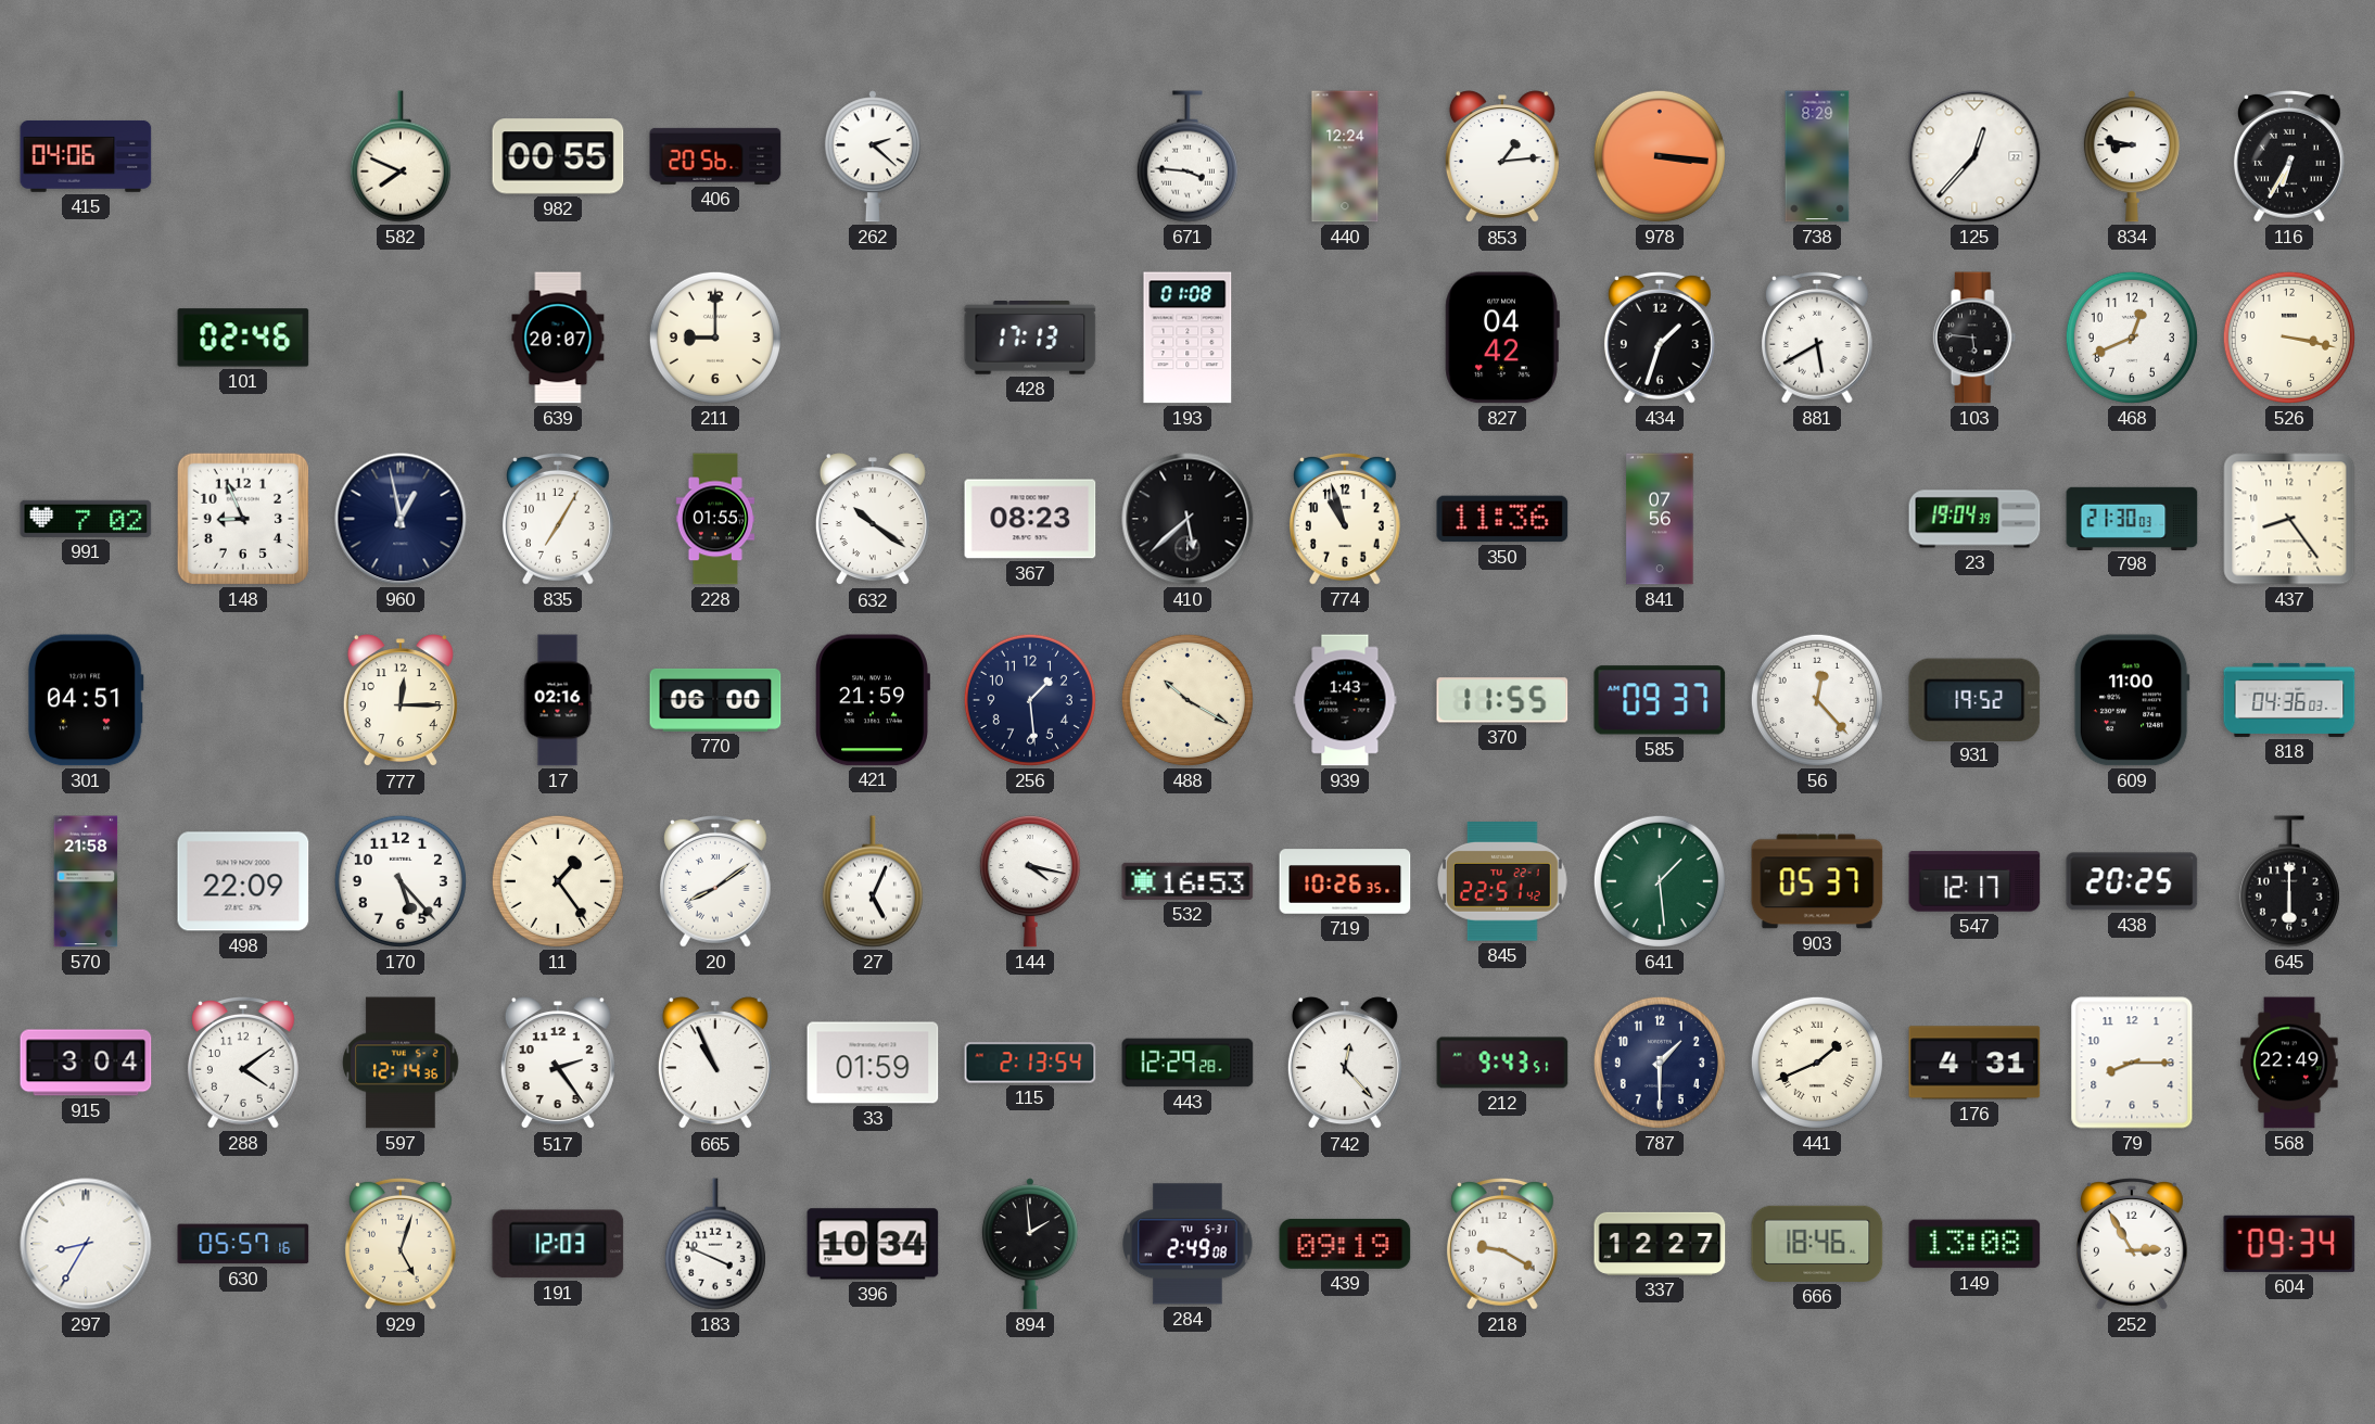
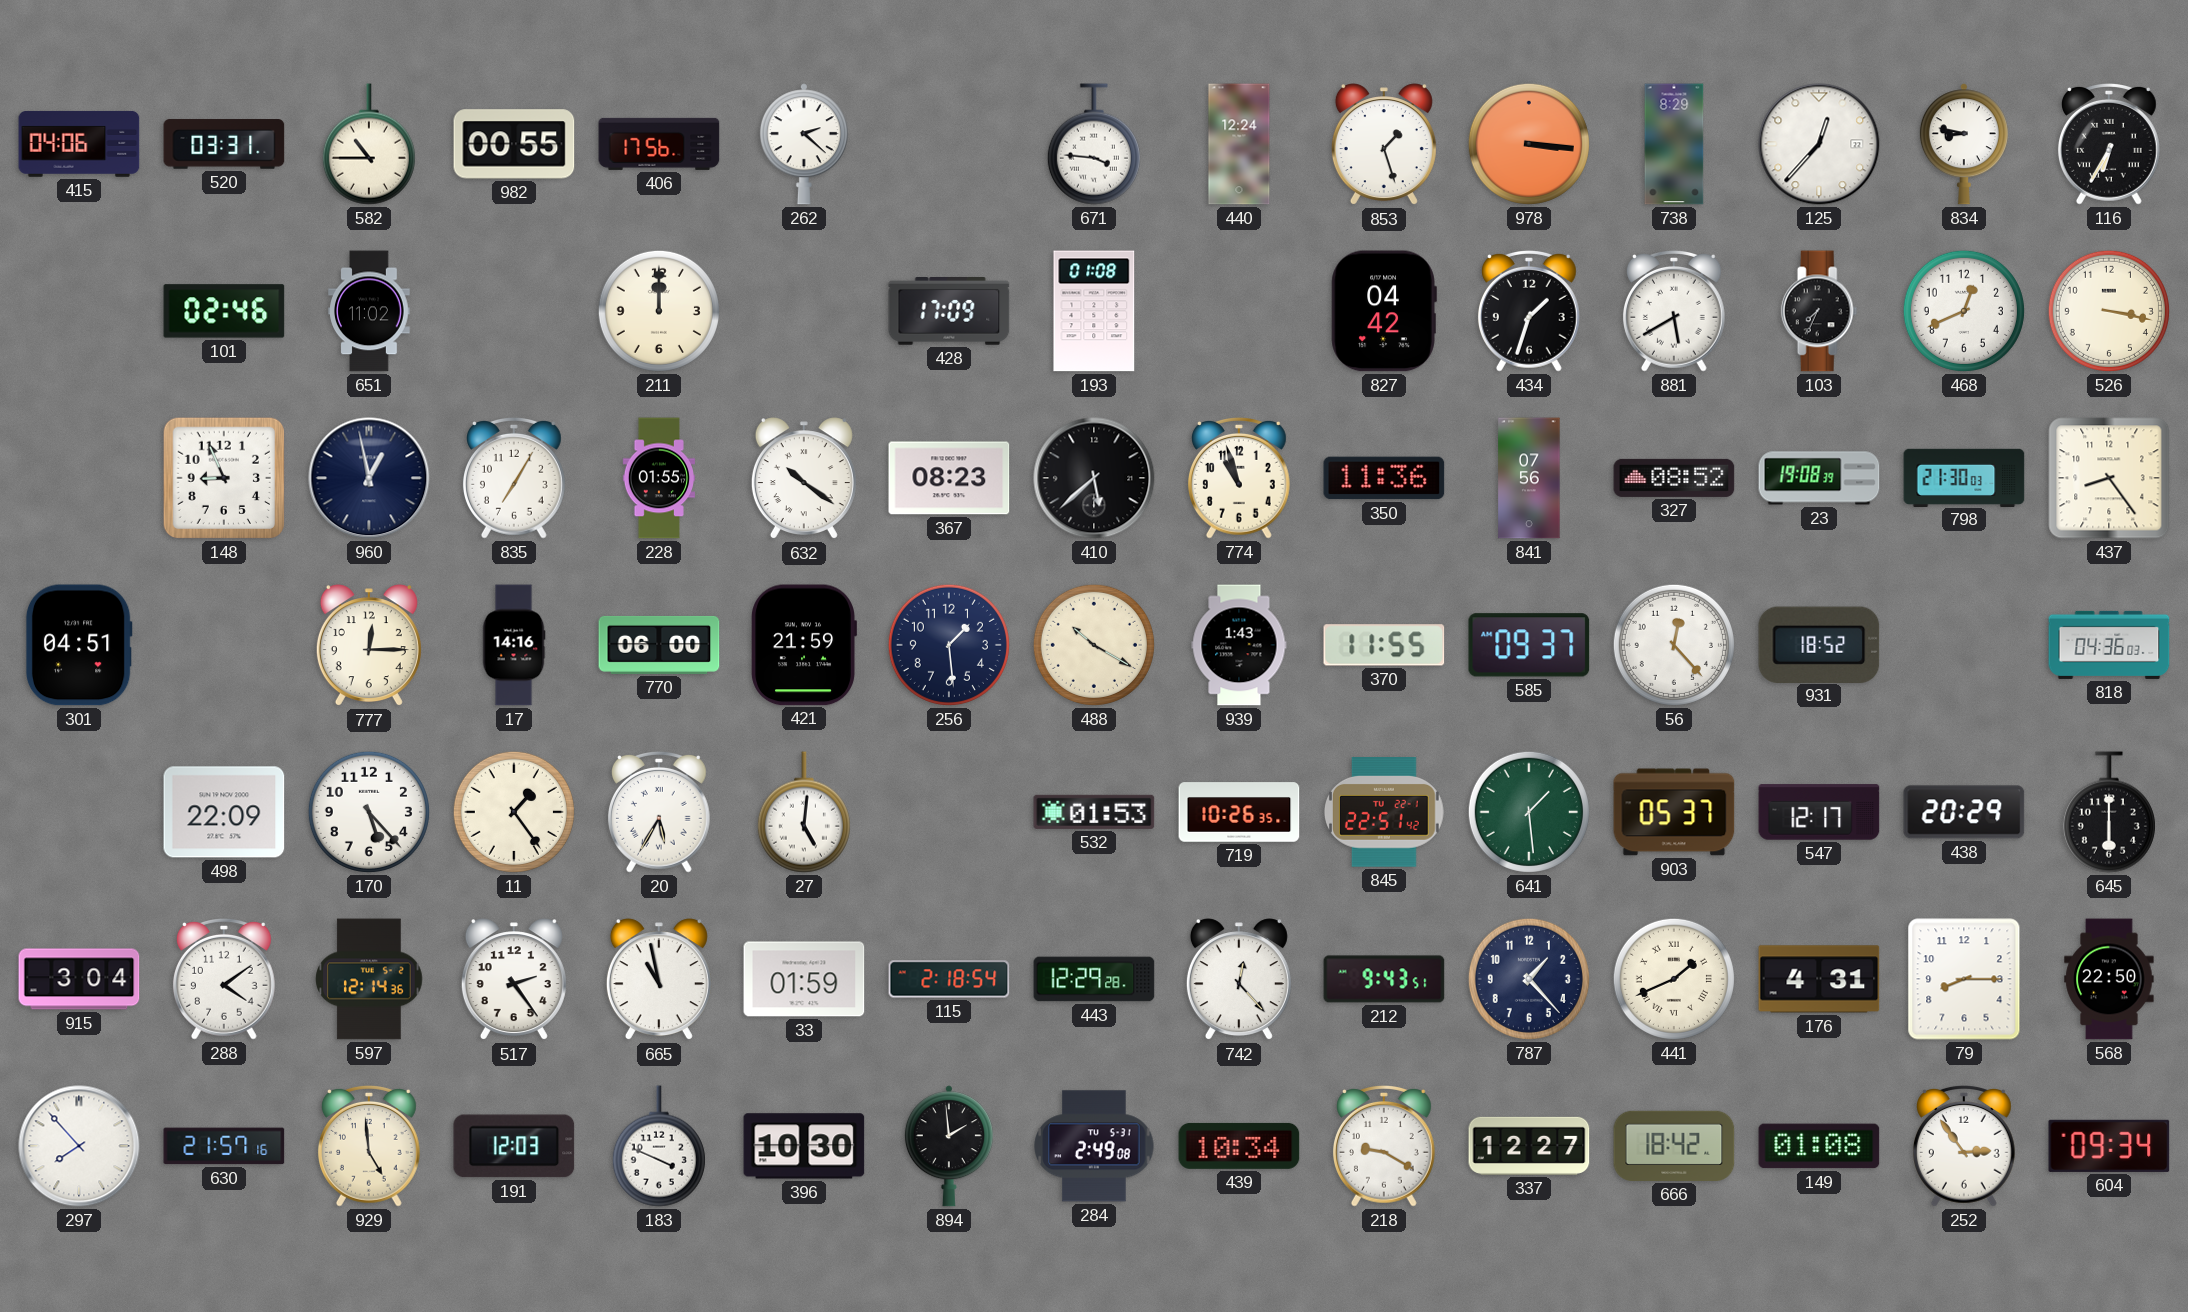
520: none -> 03:31
582: 7:49 -> 10:45
406: 20:56 -> 17:56
853: 1:14 -> 1:27
651: none -> 11:02
639: 20:07 -> none
211: 9:00 -> 12:00
428: 17:13 -> 17:09
103: 5:46 -> 7:34
991: 7:02 -> none
327: none -> 08:52
23: 19:04 -> 19:08
17: 02:16 -> 14:16
931: 19:52 -> 18:52
609: 11:00 -> none
570: 21:58 -> none
20: 8:09 -> 5:35
27: 5:04 -> 5:01
144: 4:17 -> none
532: 16:53 -> 01:53
438: 20:25 -> 20:29
665: 10:56 -> 10:58
115: 2:13 -> 2:18
787: 1:30 -> 1:23
568: 22:49 -> 22:50
297: 8:35 -> 7:53
630: 05:57 -> 21:57
929: 5:03 -> 4:59
396: 10:34 -> 10:30
439: 09:19 -> 10:34
666: 18:46 -> 18:42
149: 13:08 -> 01:08
252: 2:55 -> 2:54
